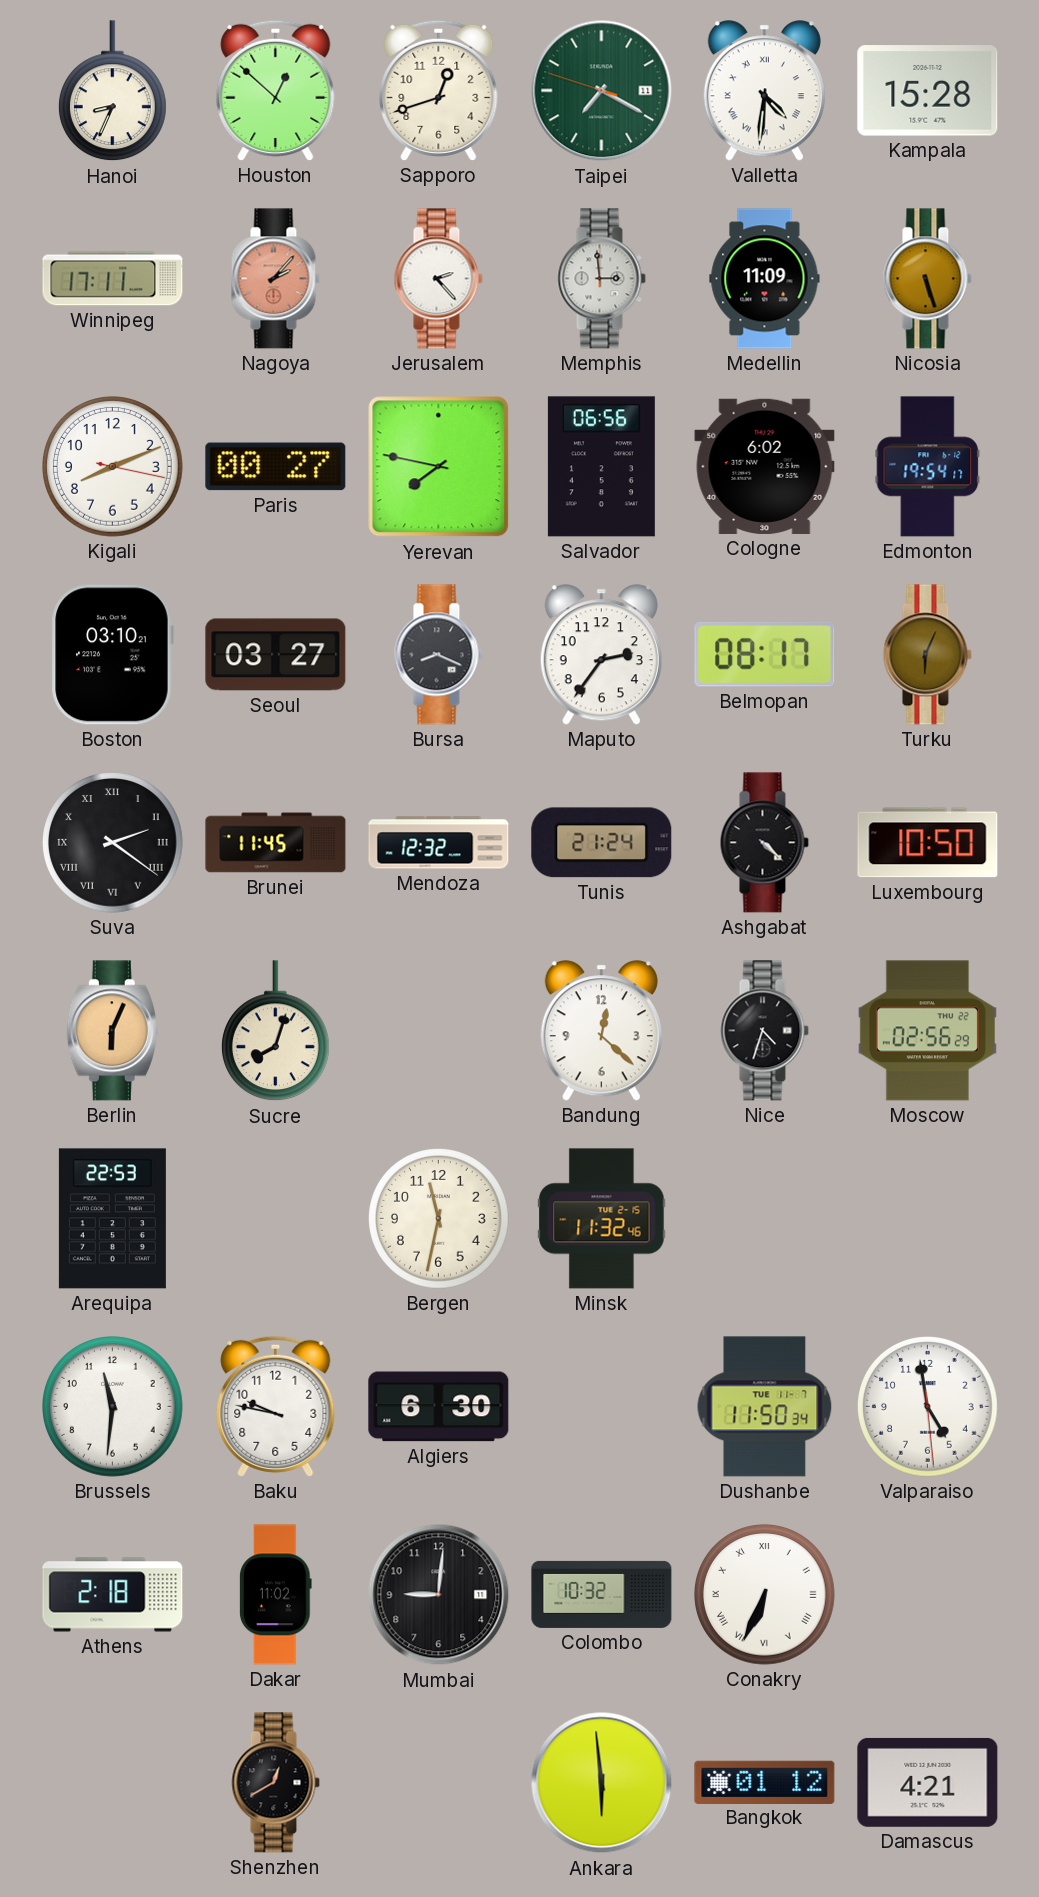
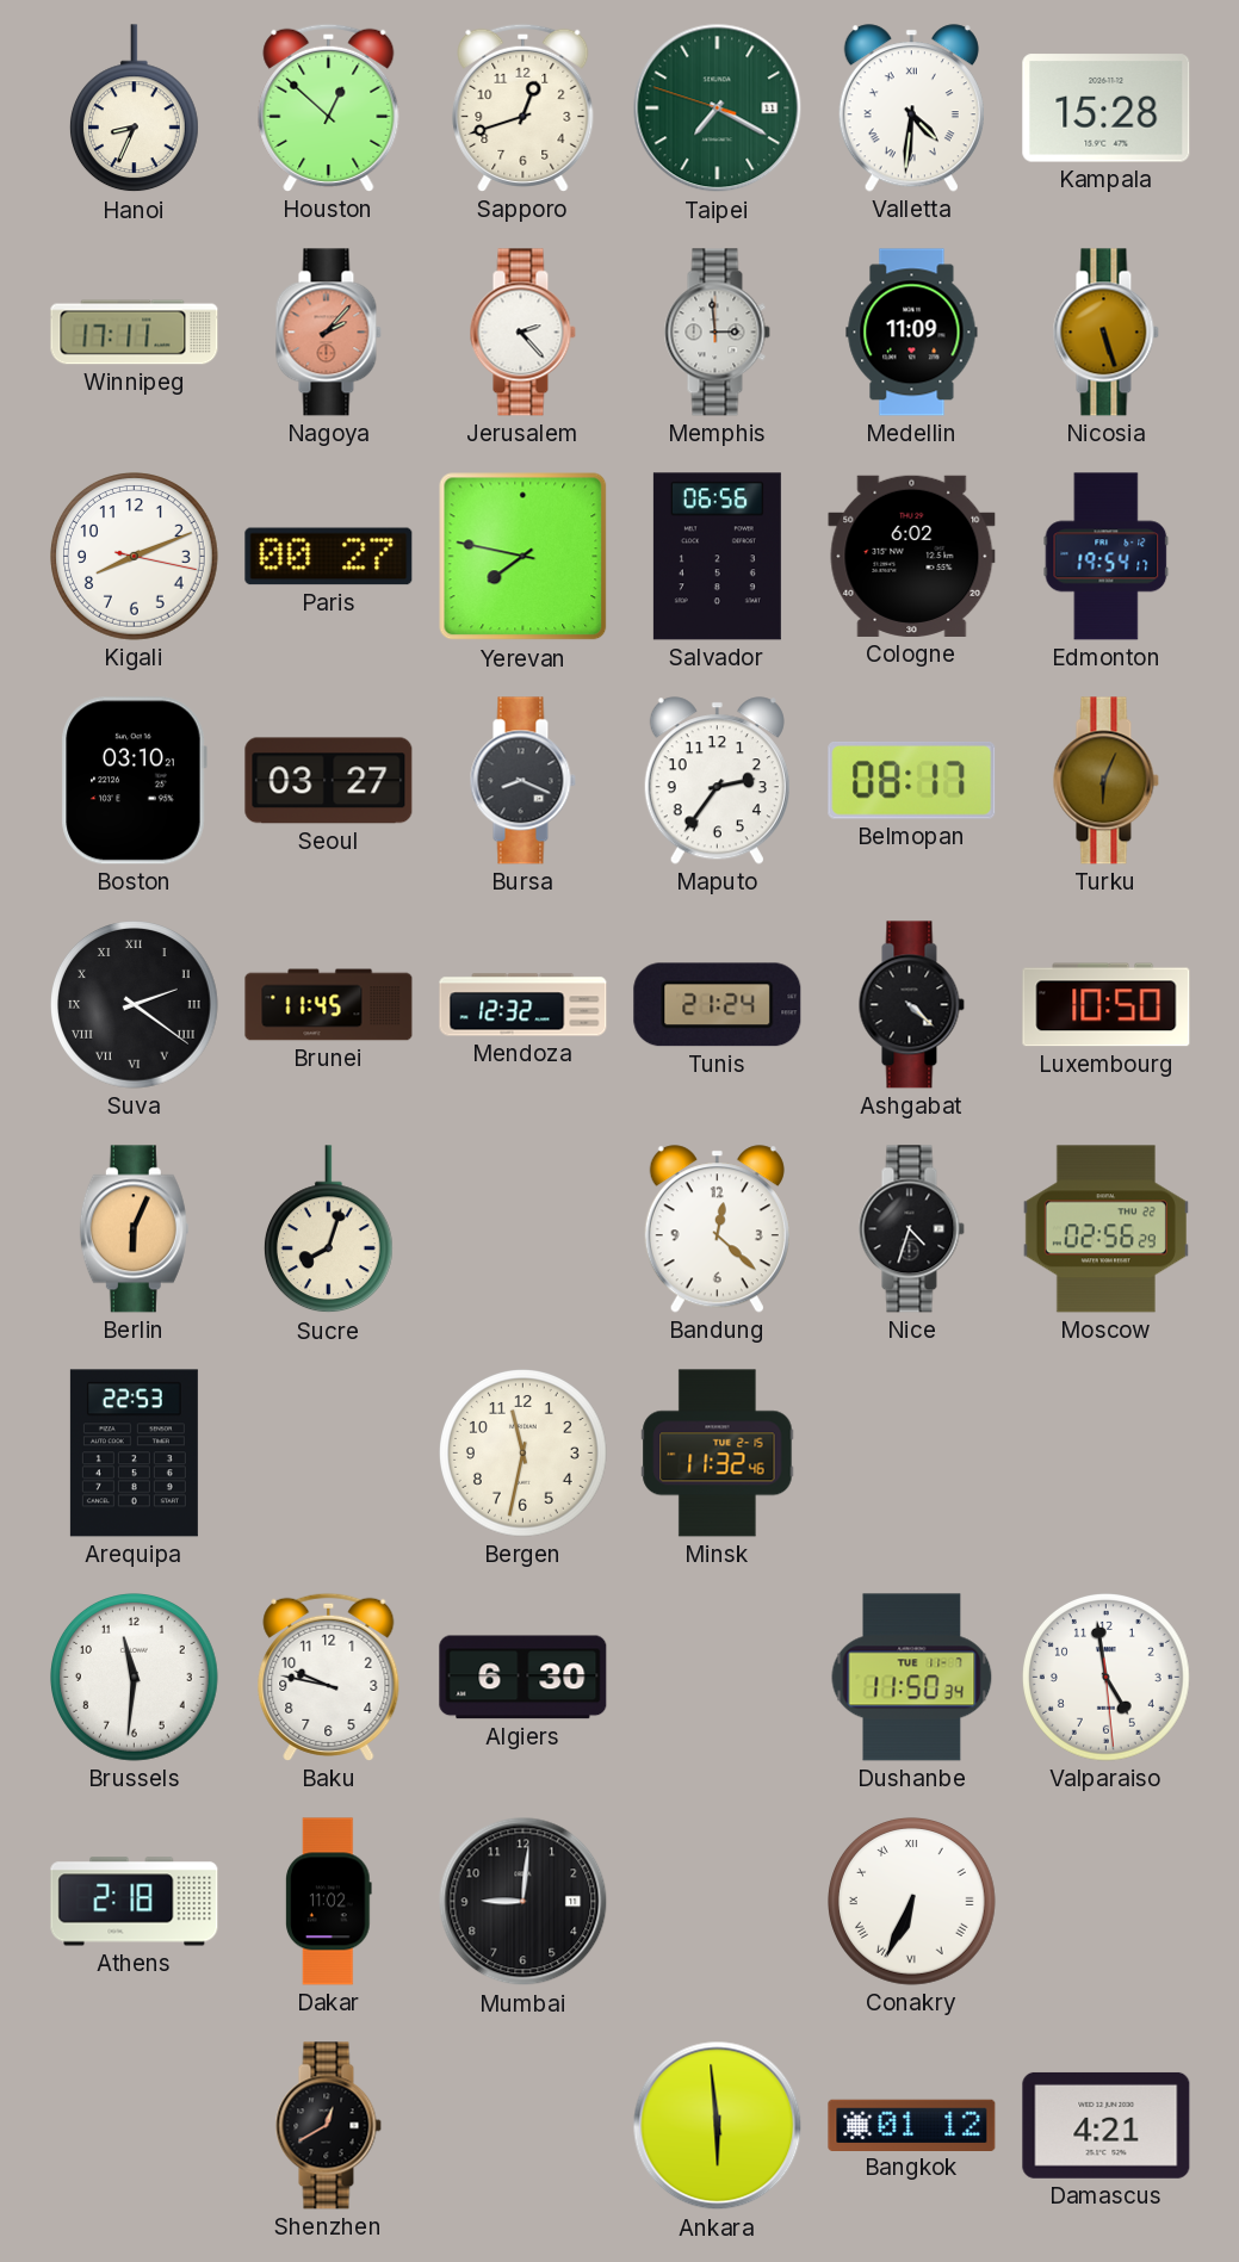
Colombo: 10:32 -> none
